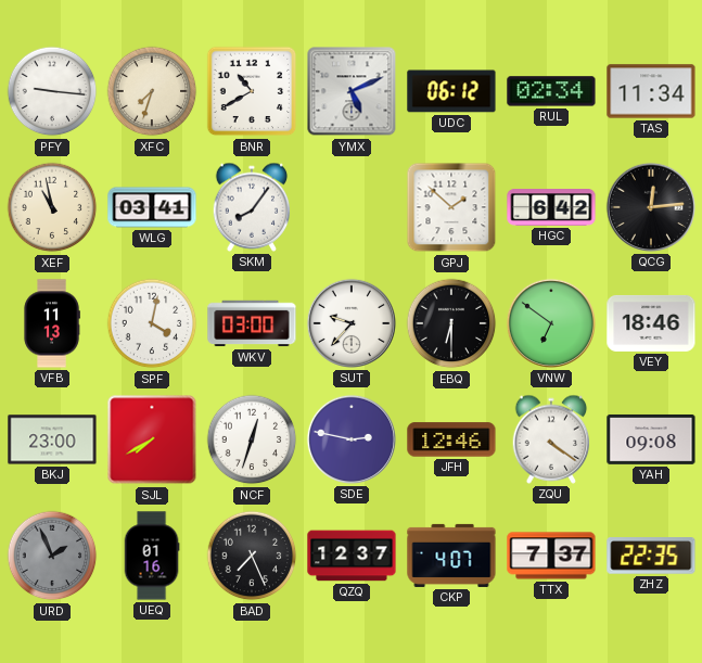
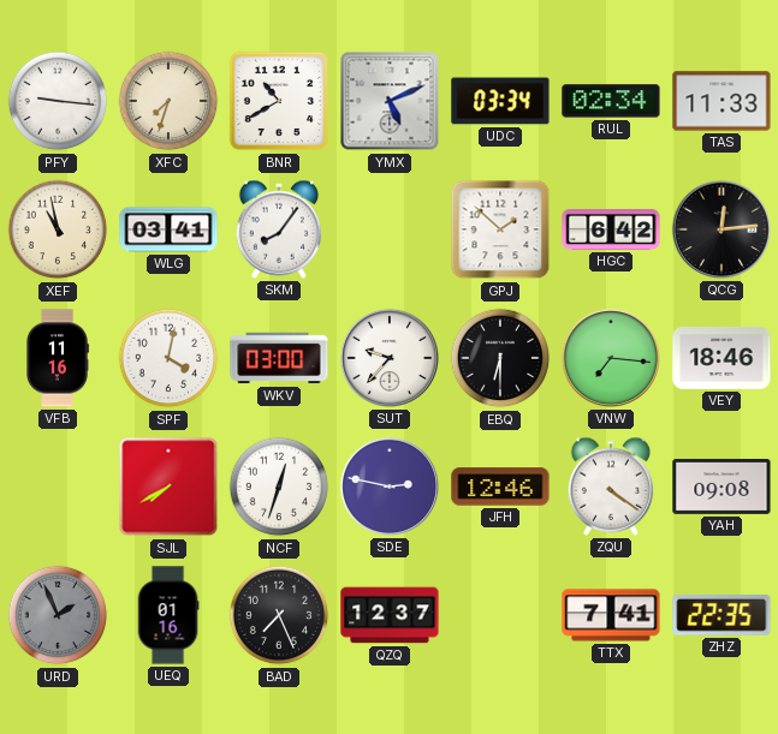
UDC: 06:12 -> 03:34
TAS: 11:34 -> 11:33
VFB: 11:13 -> 11:16
VNW: 6:51 -> 7:16
BKJ: 23:00 -> none
CKP: 4:07 -> none
TTX: 7:37 -> 7:41
